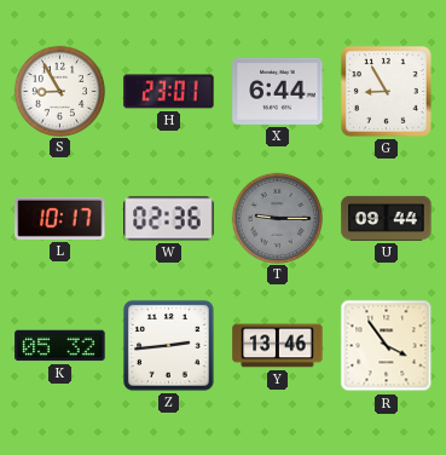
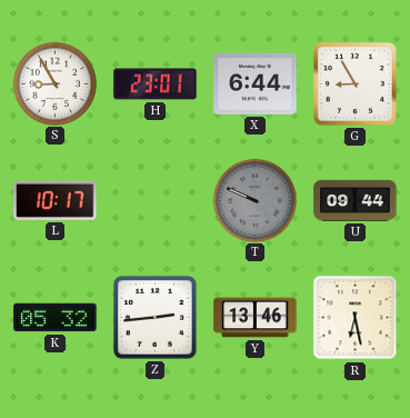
W: 02:36 -> none
T: 9:15 -> 9:49
R: 3:54 -> 6:28
